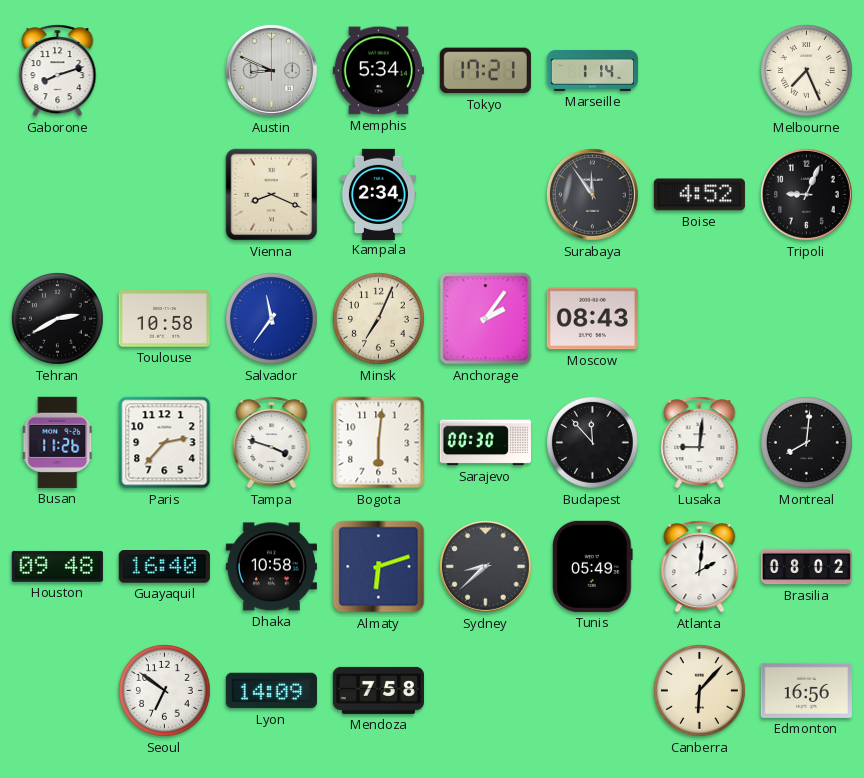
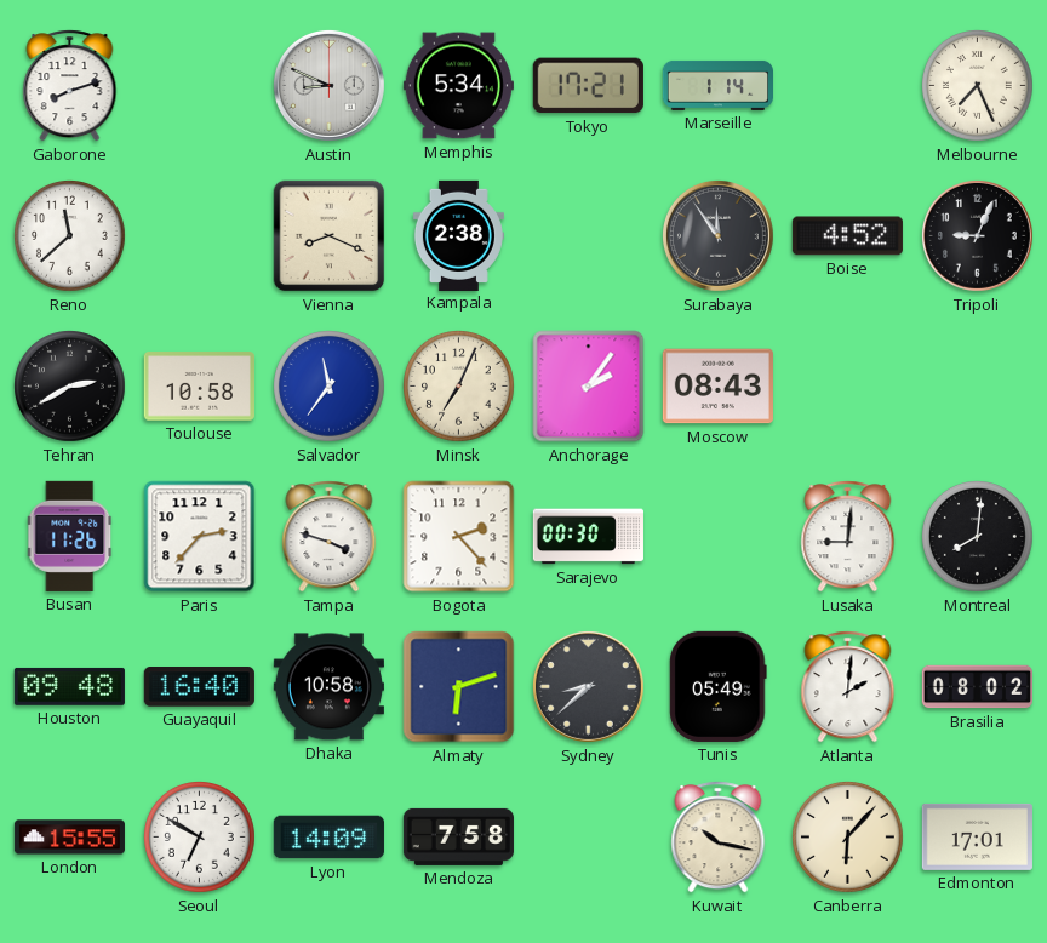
Reno: none -> 11:38
Kampala: 2:34 -> 2:38
Bogota: 6:01 -> 2:23
Budapest: 11:53 -> none
London: none -> 15:55
Seoul: 6:51 -> 6:50
Kuwait: none -> 10:17
Edmonton: 16:56 -> 17:01
